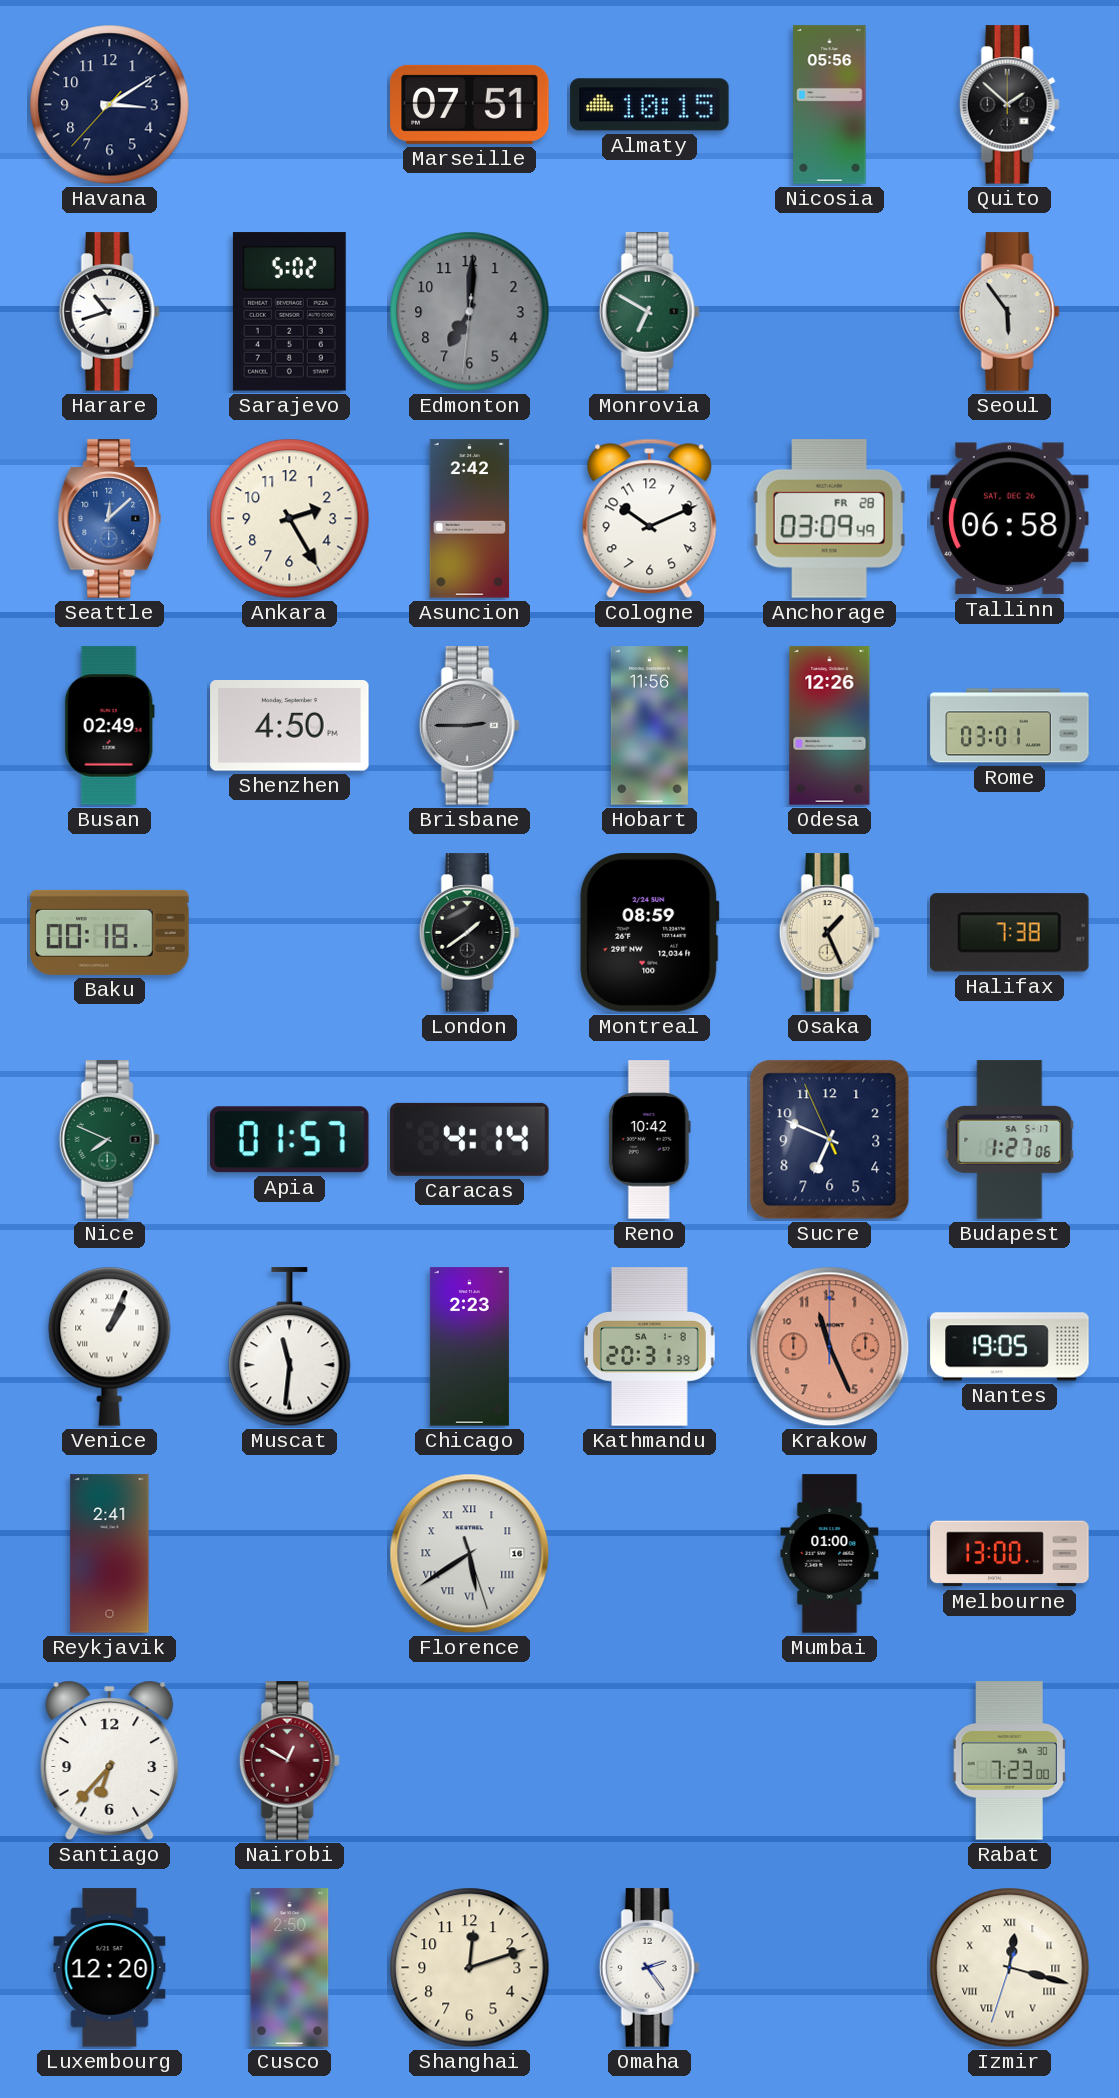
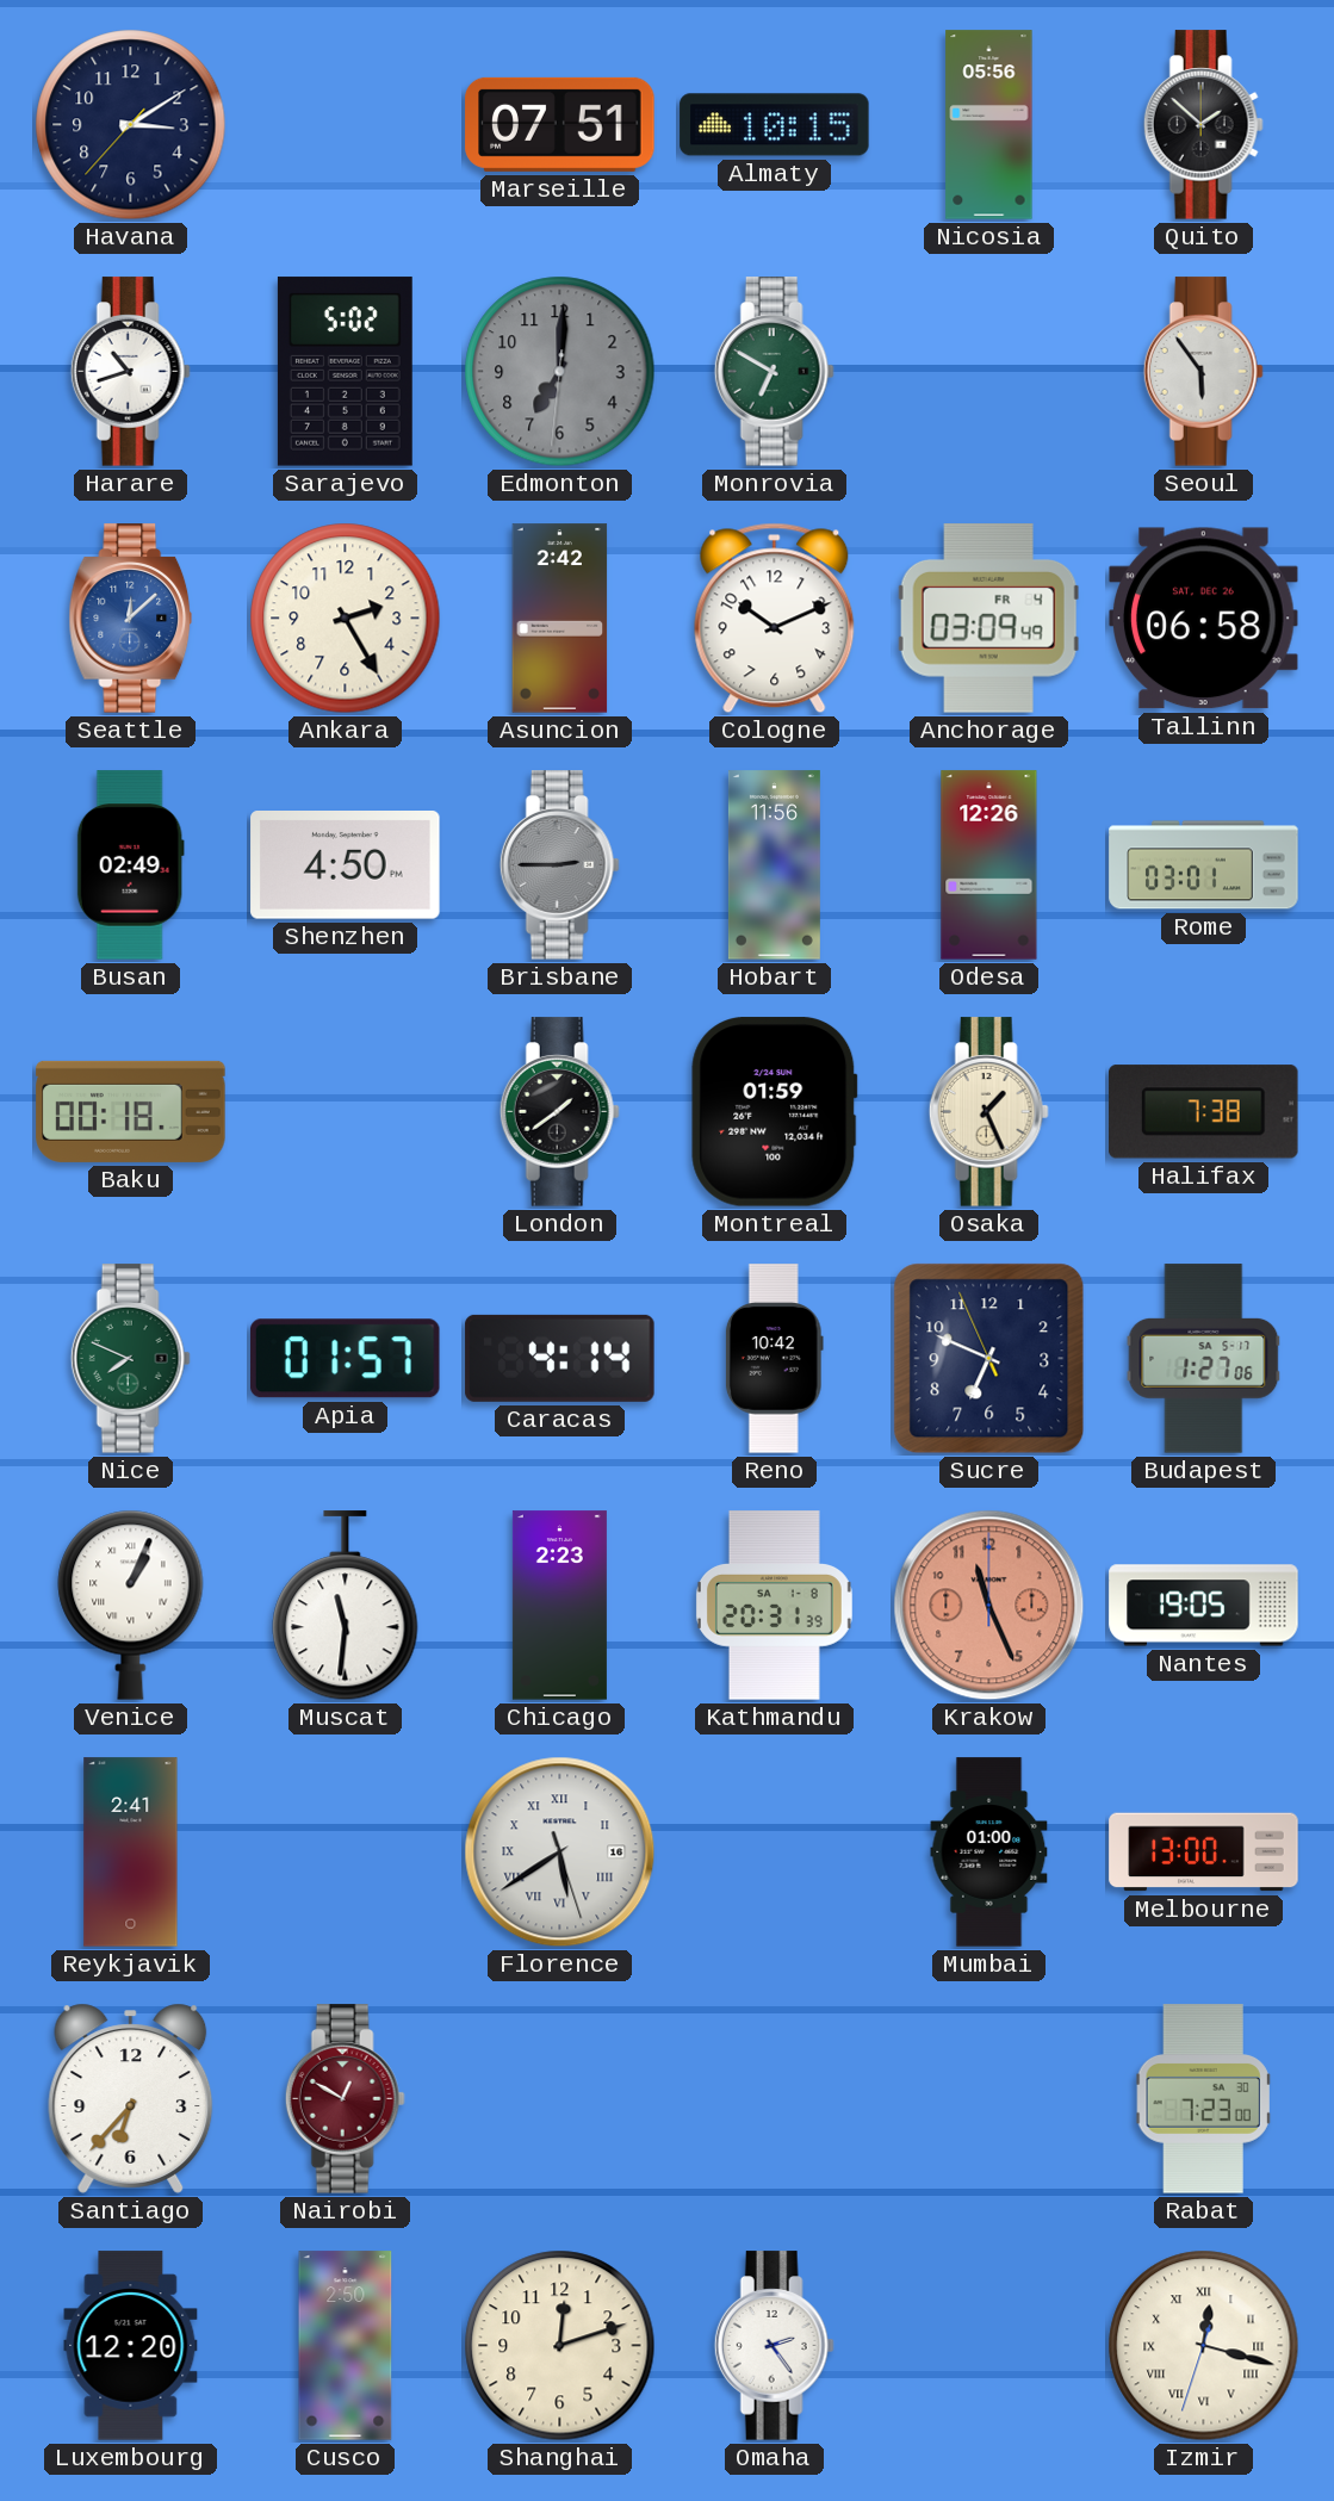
Anchorage date: FR 28 -> FR 4
Montreal: 08:59 -> 01:59
